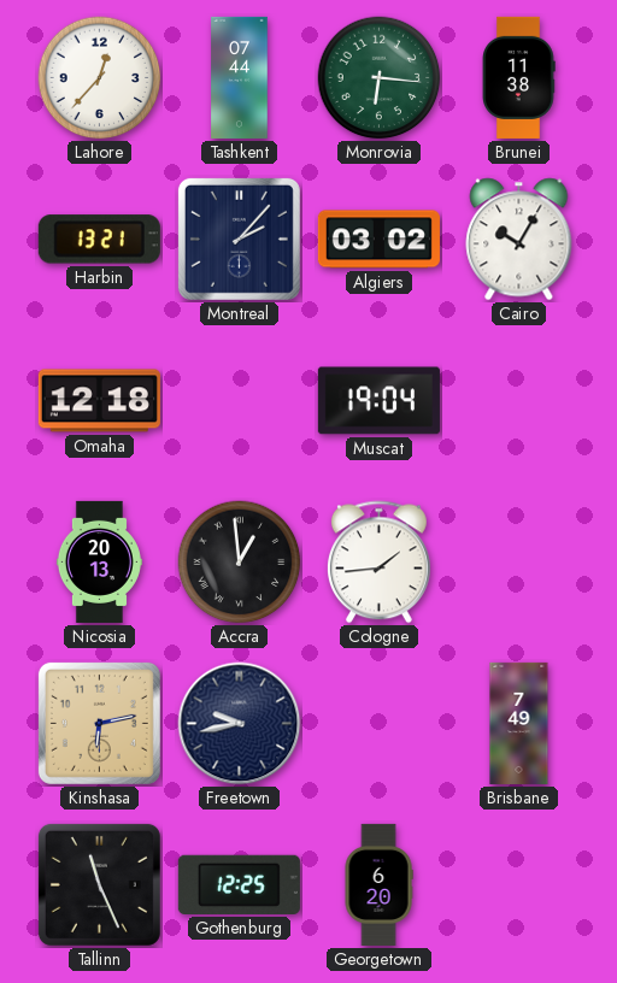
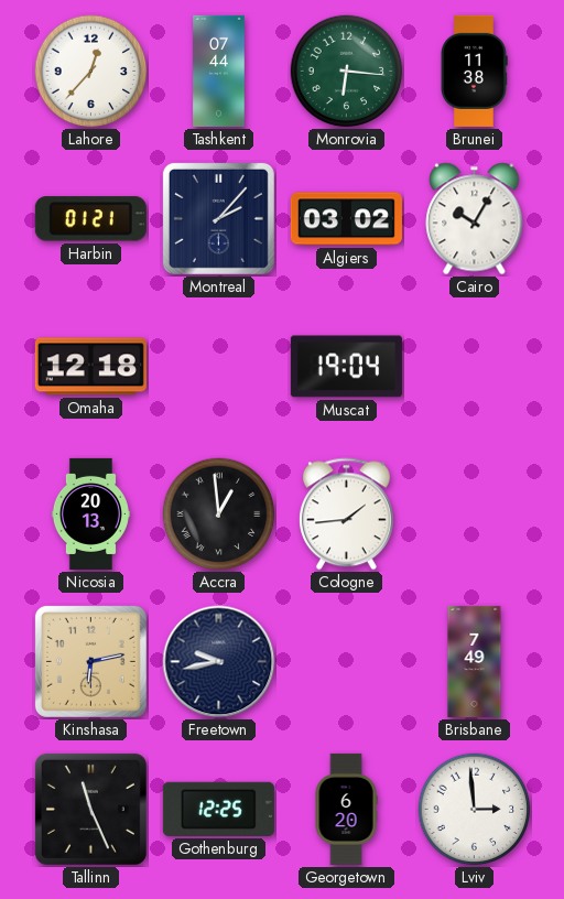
Harbin: 13:21 -> 01:21
Lviv: none -> 2:59
